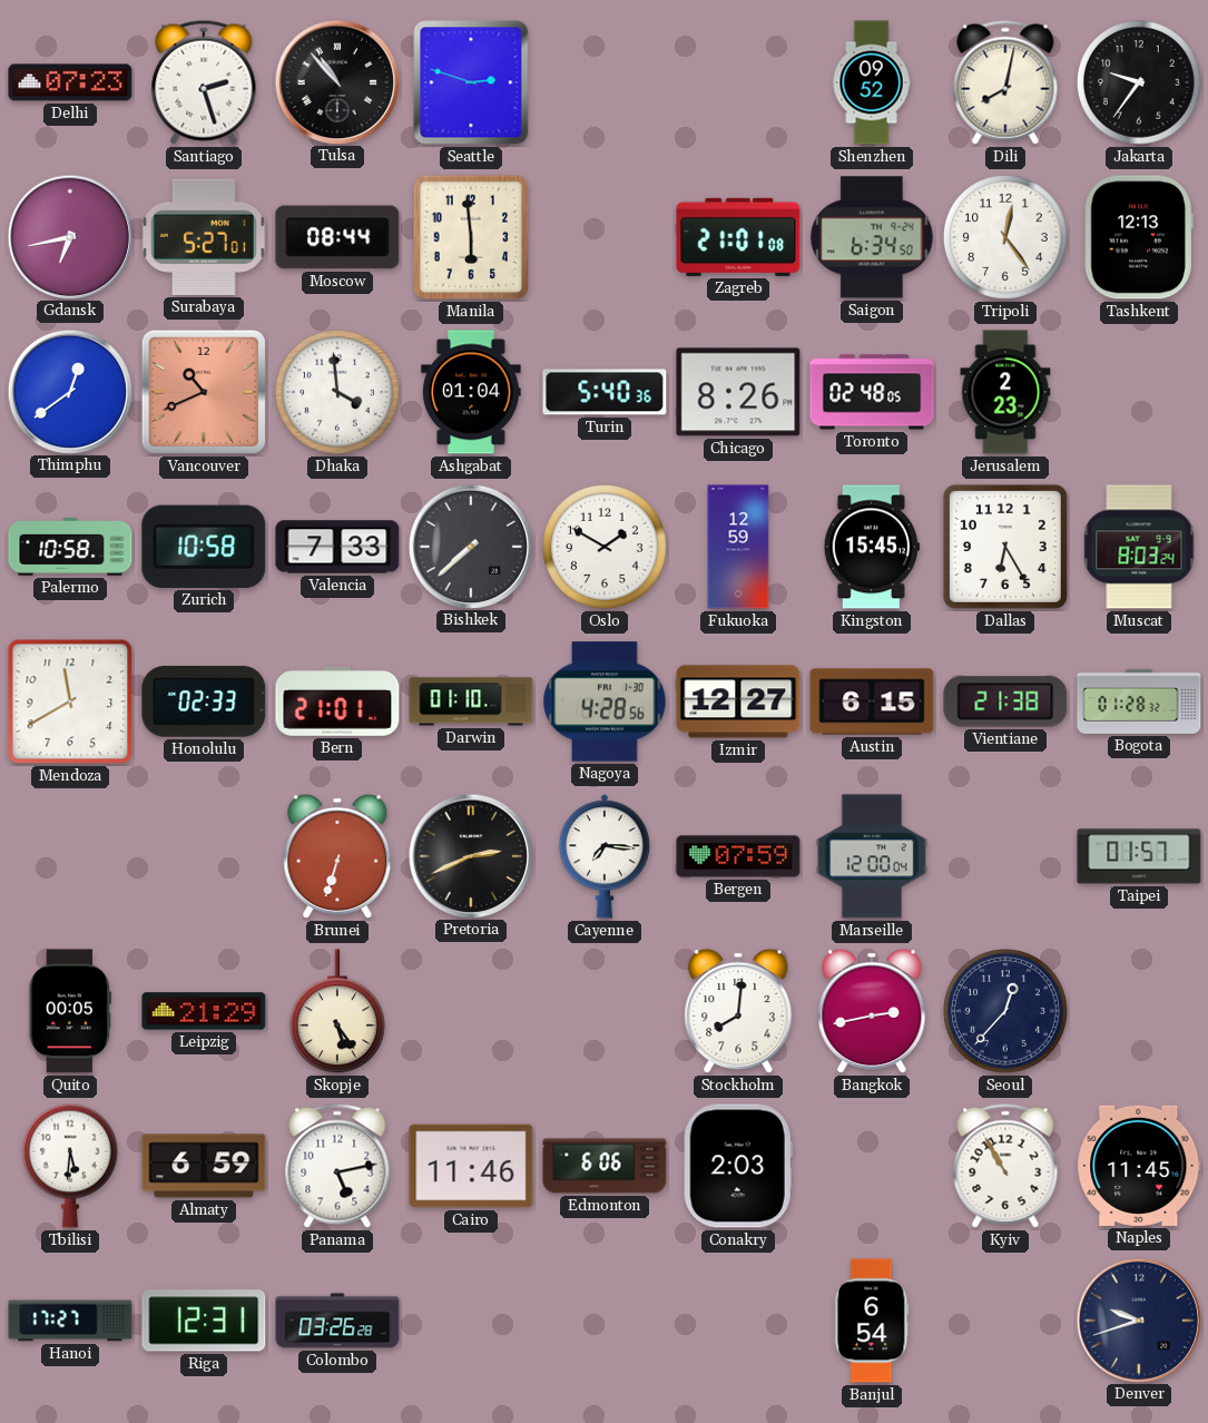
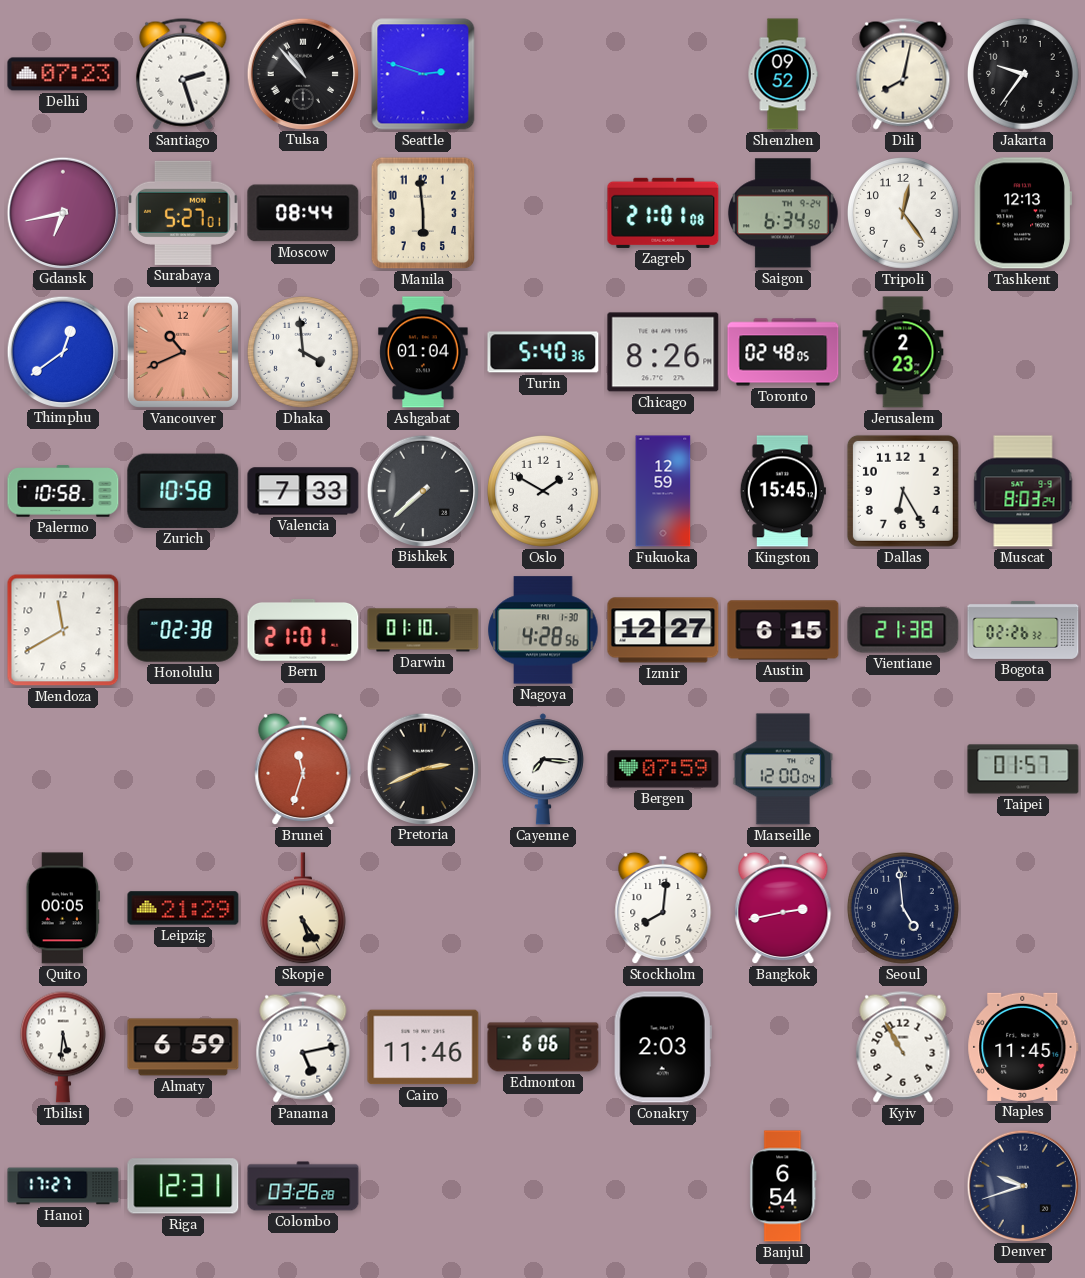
Honolulu: 02:33 -> 02:38
Bogota: 01:28 -> 02:26
Brunei: 6:33 -> 11:33
Seoul: 12:37 -> 4:59
